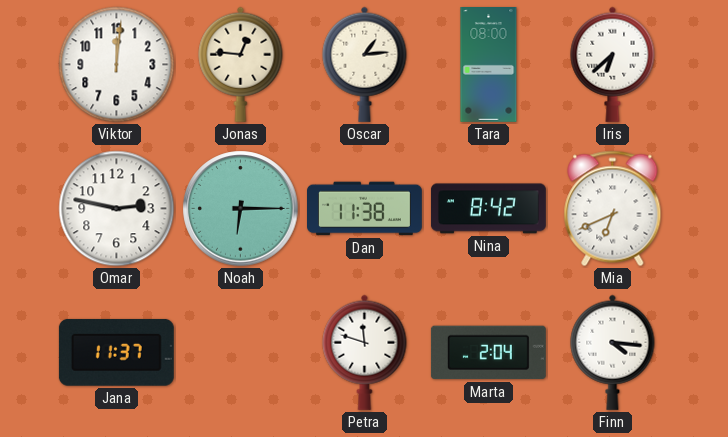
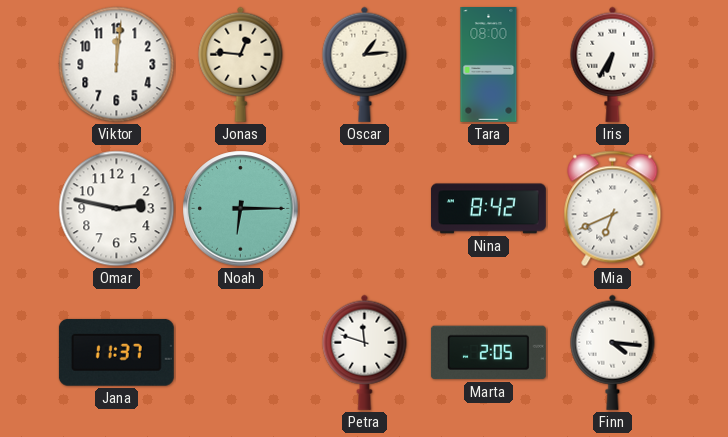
Iris: 6:38 -> 6:35
Dan: 11:38 -> none
Marta: 2:04 -> 2:05
